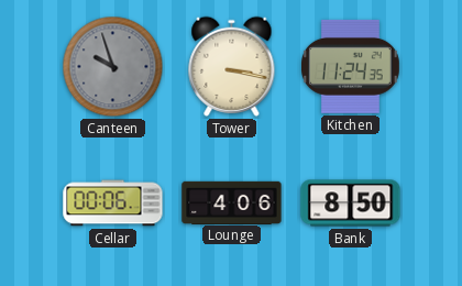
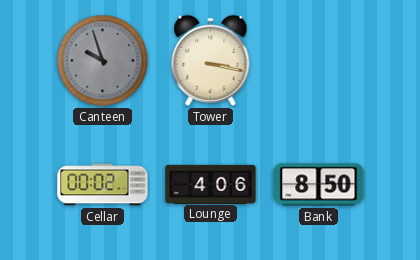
Kitchen: 11:24 -> none
Cellar: 00:06 -> 00:02
